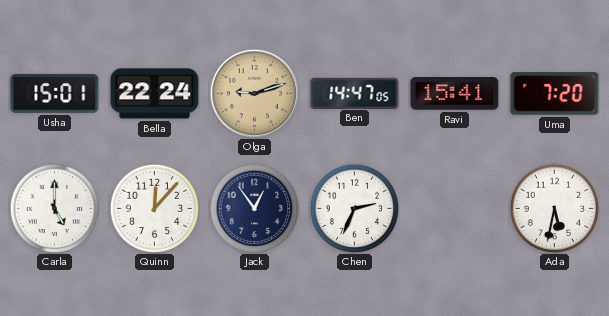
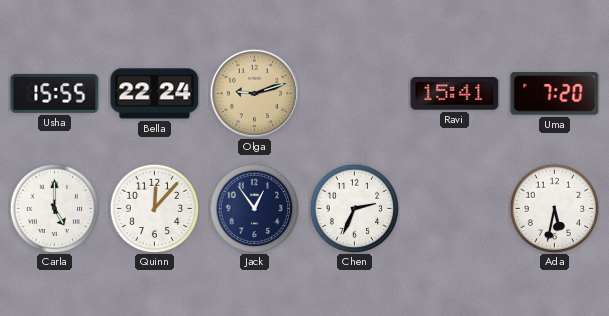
Usha: 15:01 -> 15:55
Ben: 14:47 -> none
